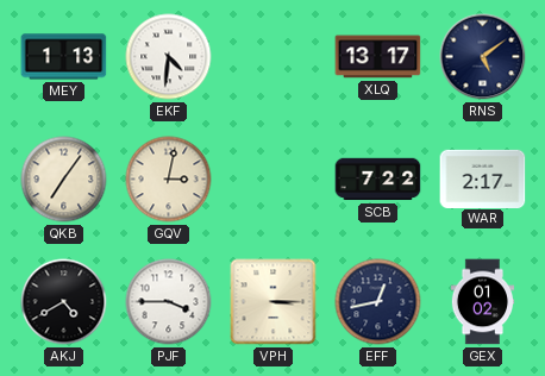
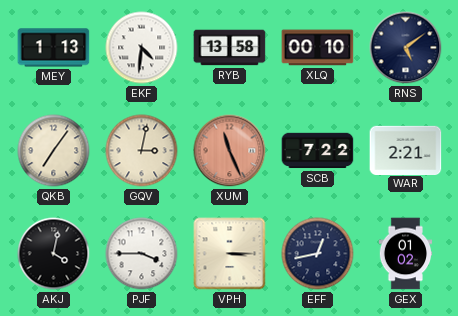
RYB: none -> 13:58
XLQ: 13:17 -> 00:10
XUM: none -> 11:26
WAR: 2:17 -> 2:21
AKJ: 4:40 -> 4:02
